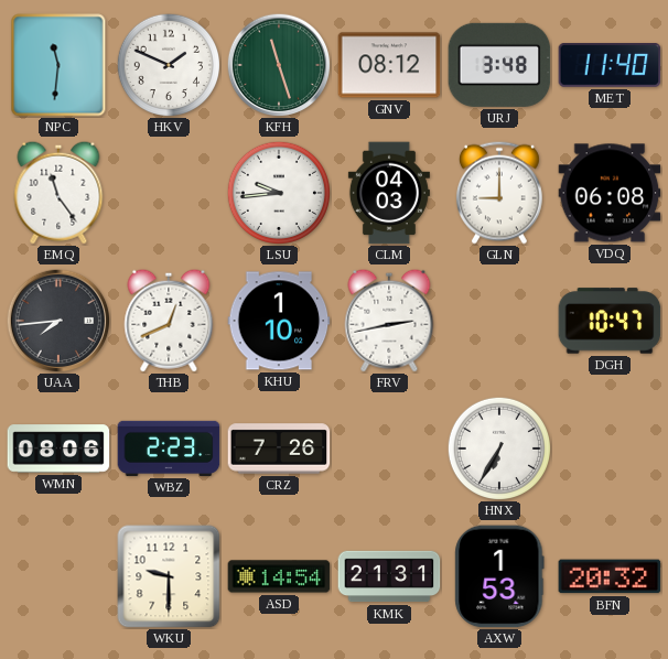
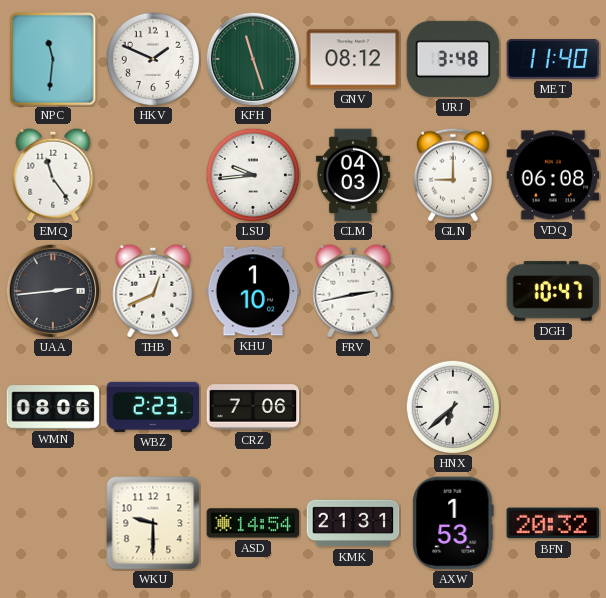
UAA: 7:44 -> 2:44
CRZ: 7:26 -> 7:06
HNX: 6:35 -> 6:38
